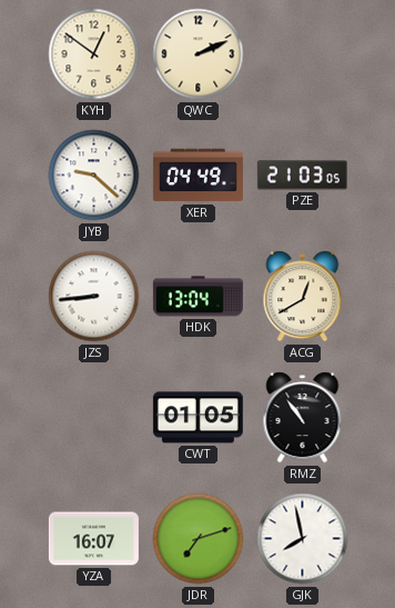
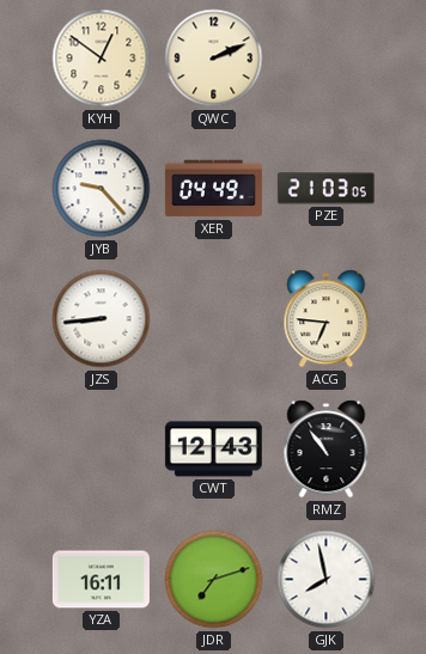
JYB: 9:22 -> 9:23
HDK: 13:04 -> none
ACG: 12:40 -> 6:46
CWT: 01:05 -> 12:43
YZA: 16:07 -> 16:11
